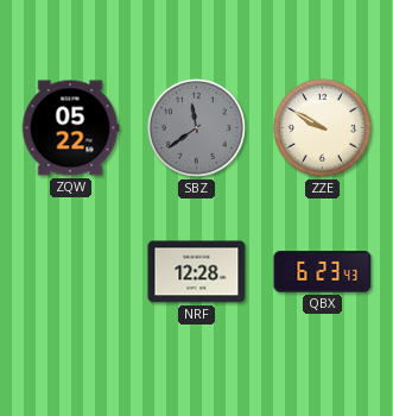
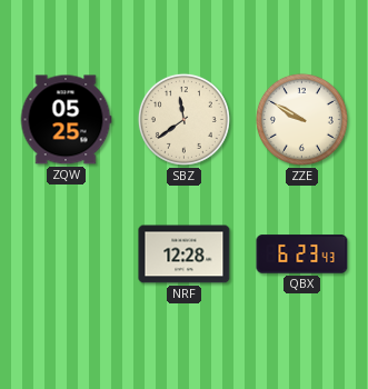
ZQW: 05:22 -> 05:25
SBZ dial: grey -> cream
